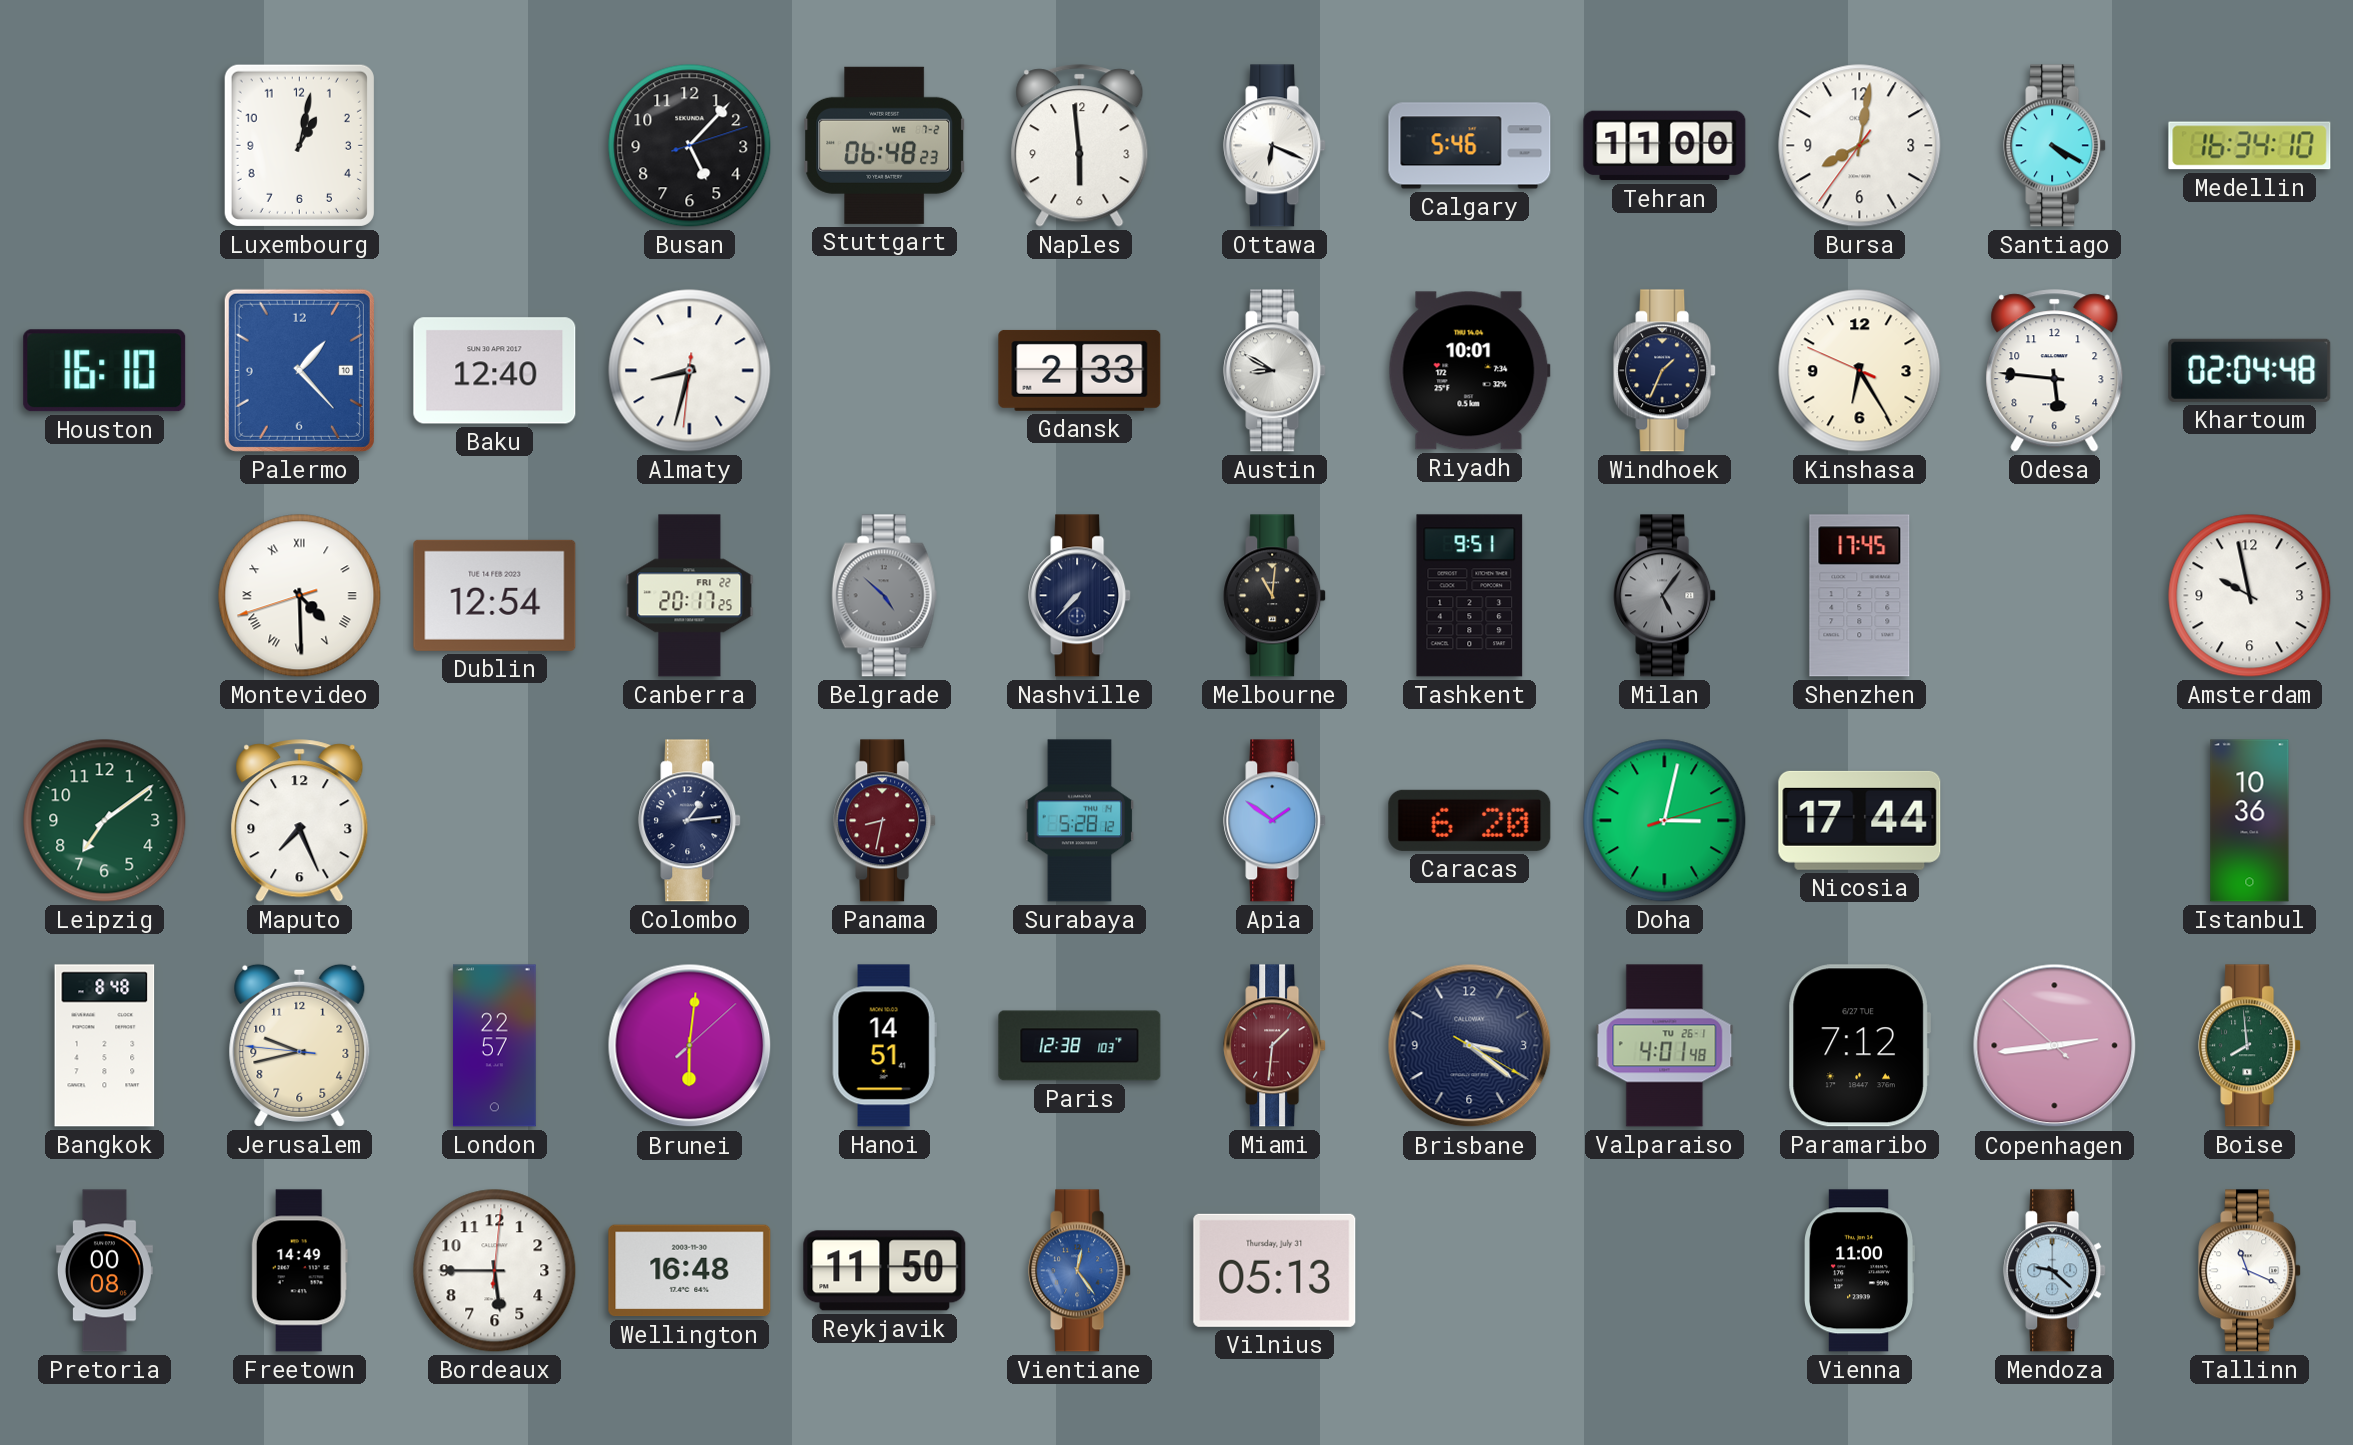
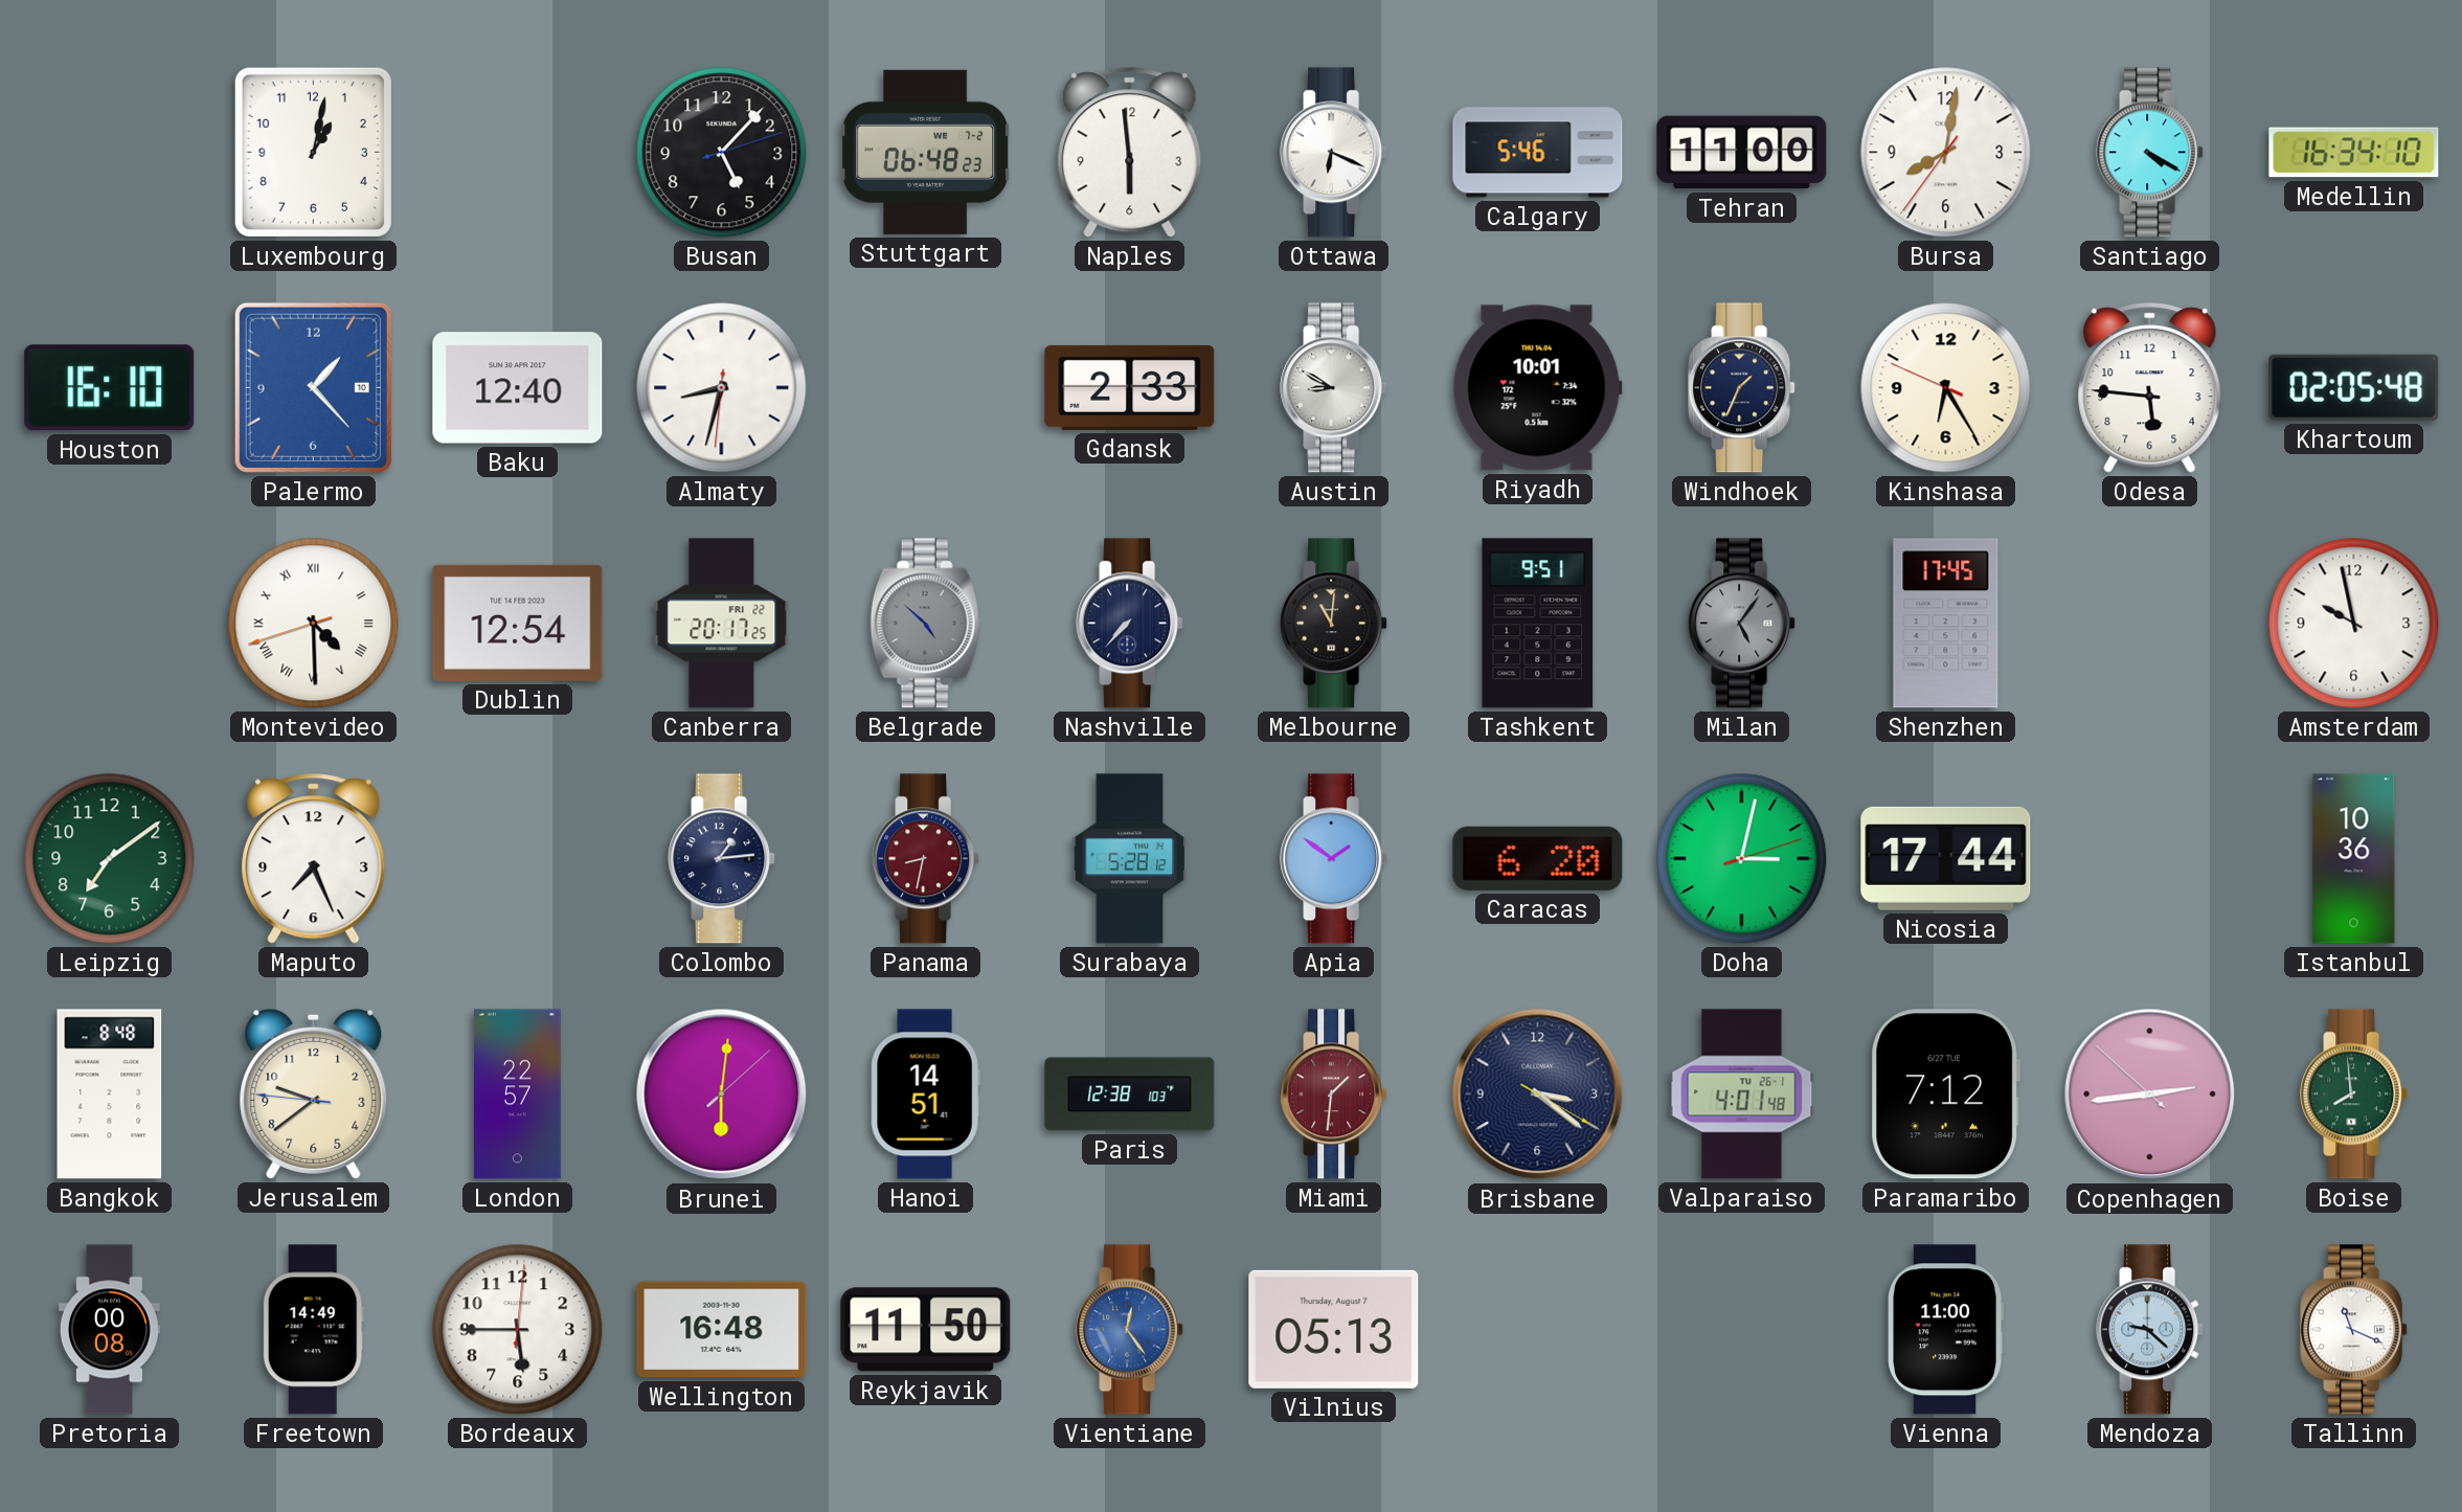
Khartoum: 02:04 -> 02:05
Jerusalem: 9:42 -> 9:38
Vilnius date: Thursday, July 31 -> Thursday, August 7
